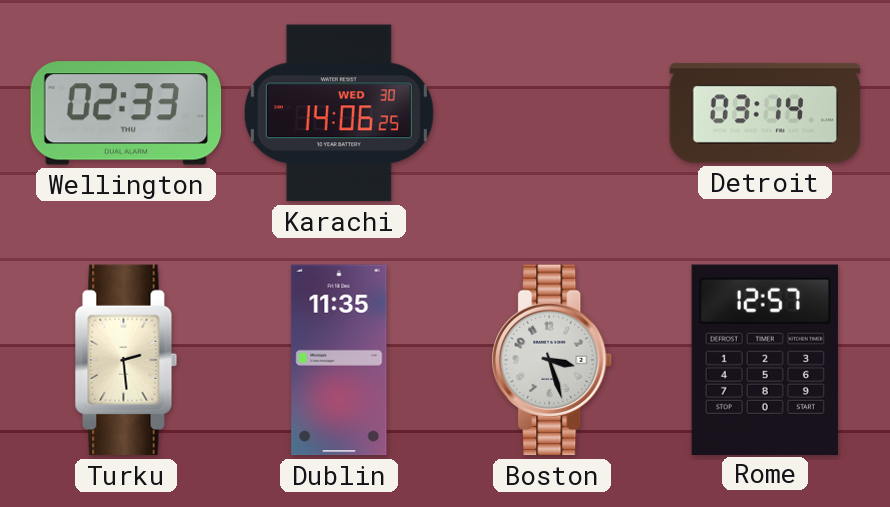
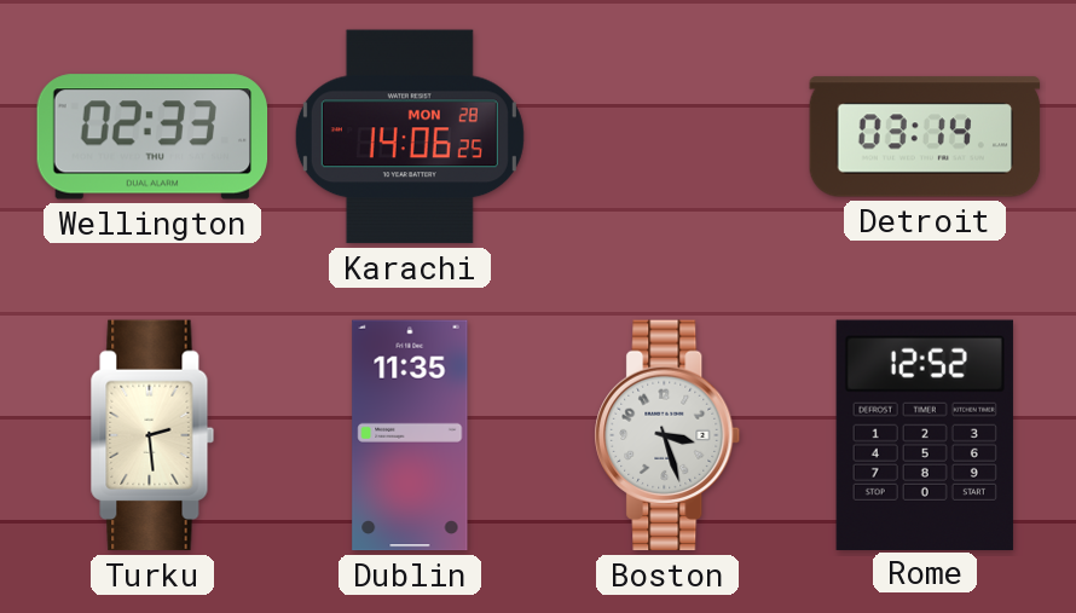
Karachi date: WED 30 -> MON 28
Rome: 12:57 -> 12:52
